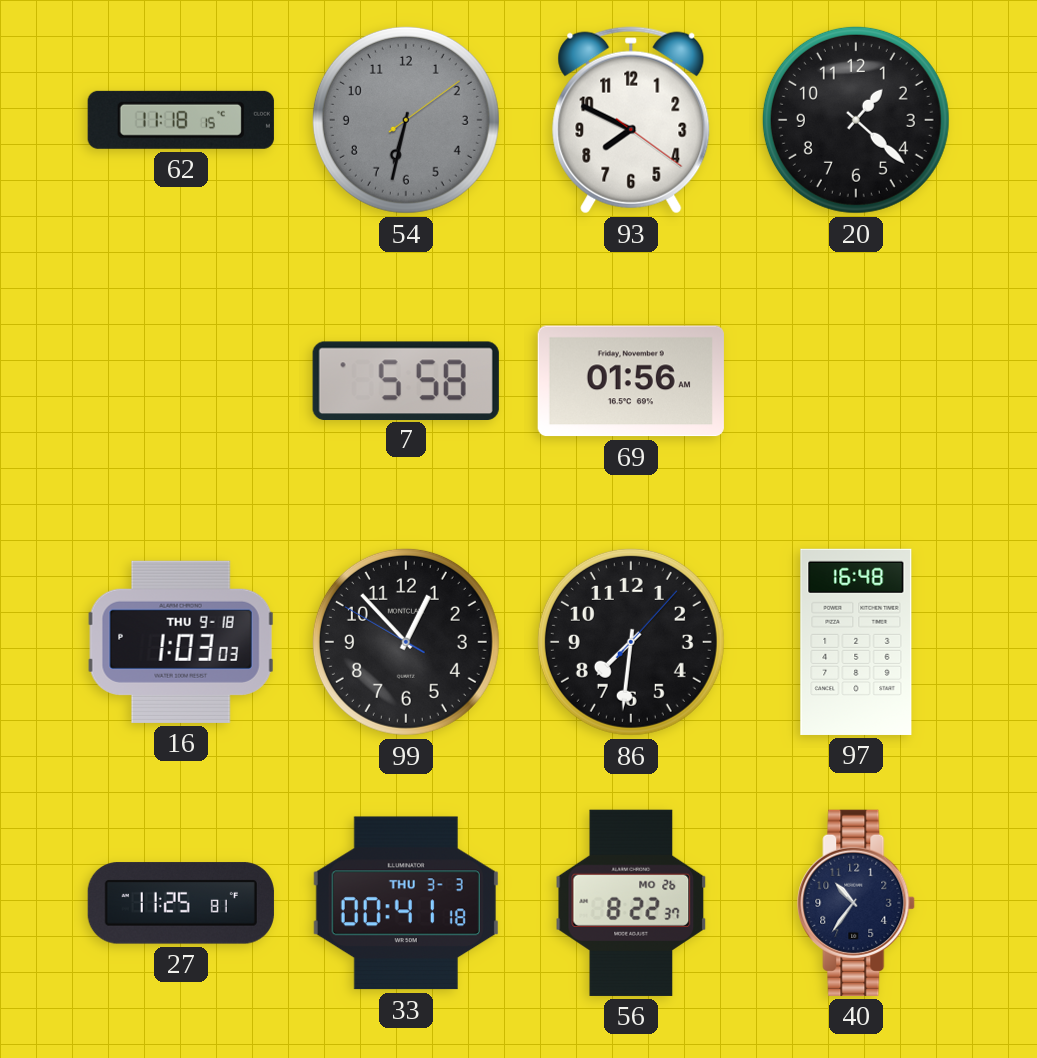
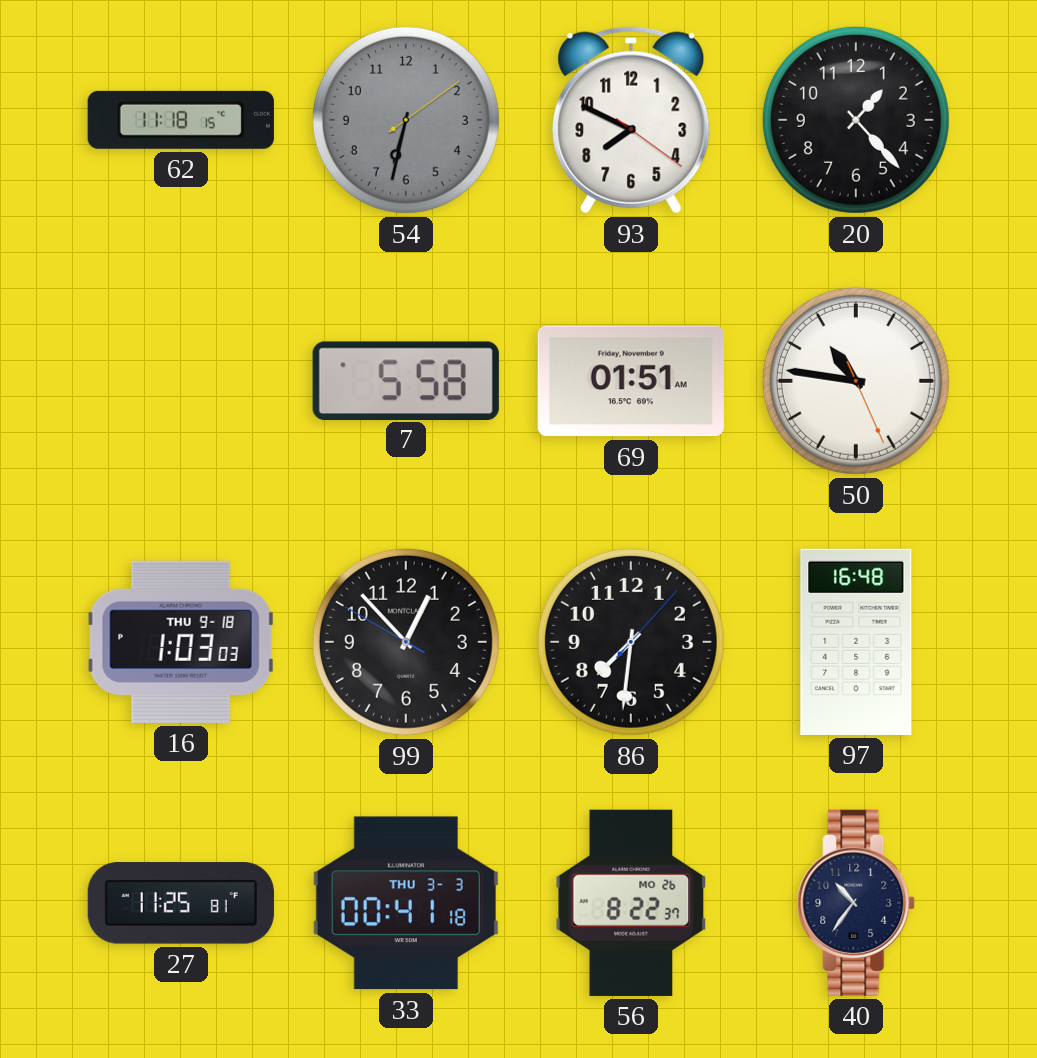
20: 1:22 -> 1:23
69: 01:56 -> 01:51
50: none -> 10:46
